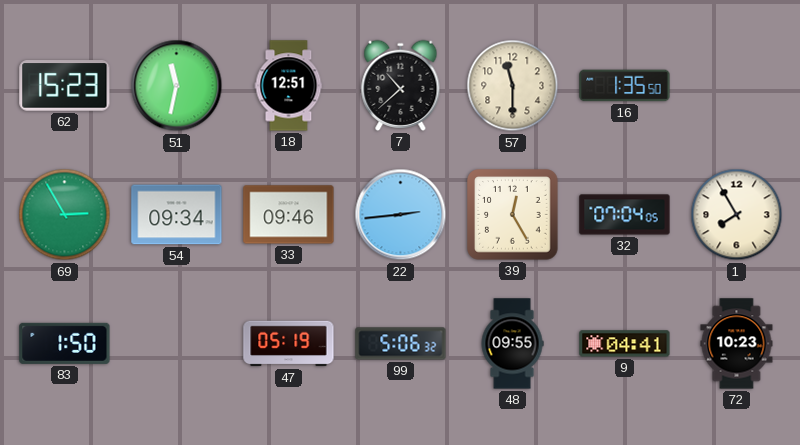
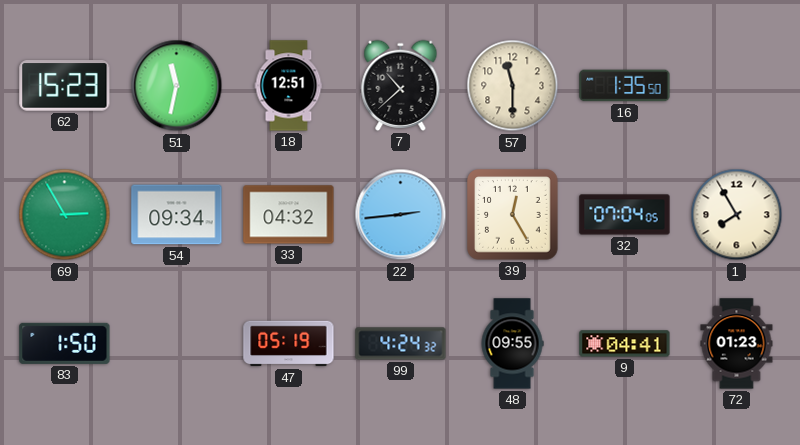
33: 09:46 -> 04:32
99: 5:06 -> 4:24
72: 10:23 -> 01:23
